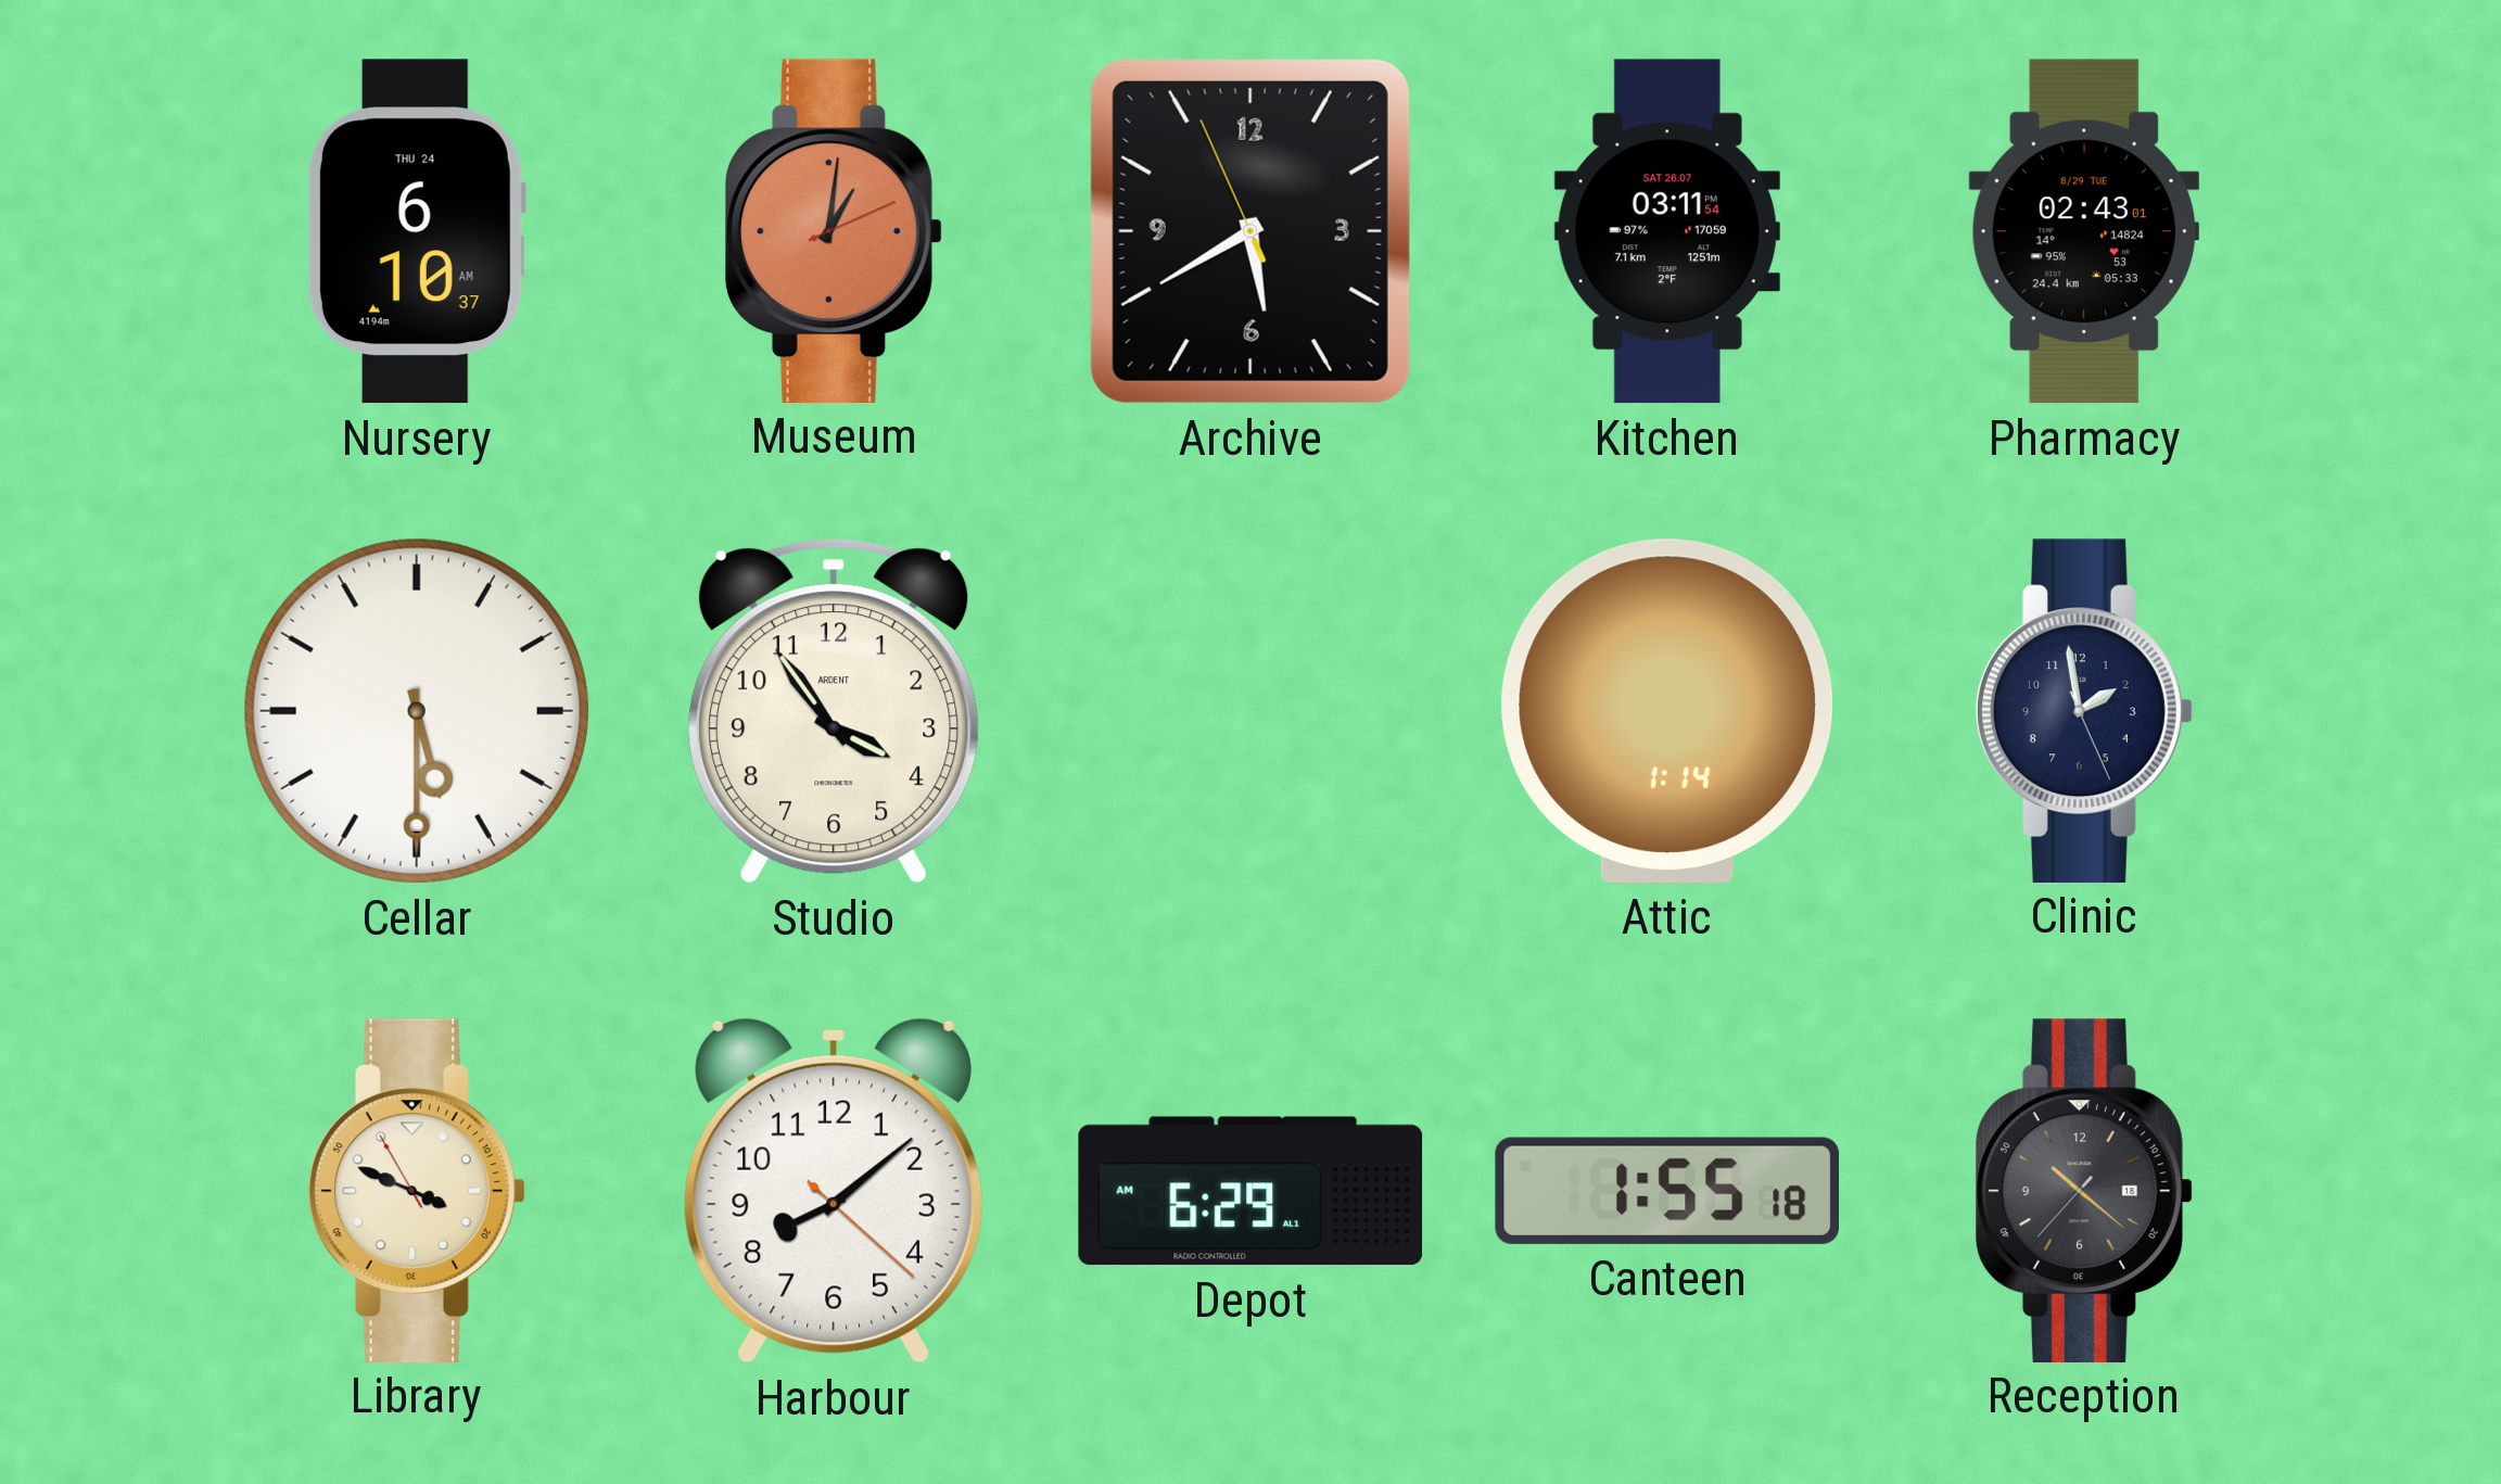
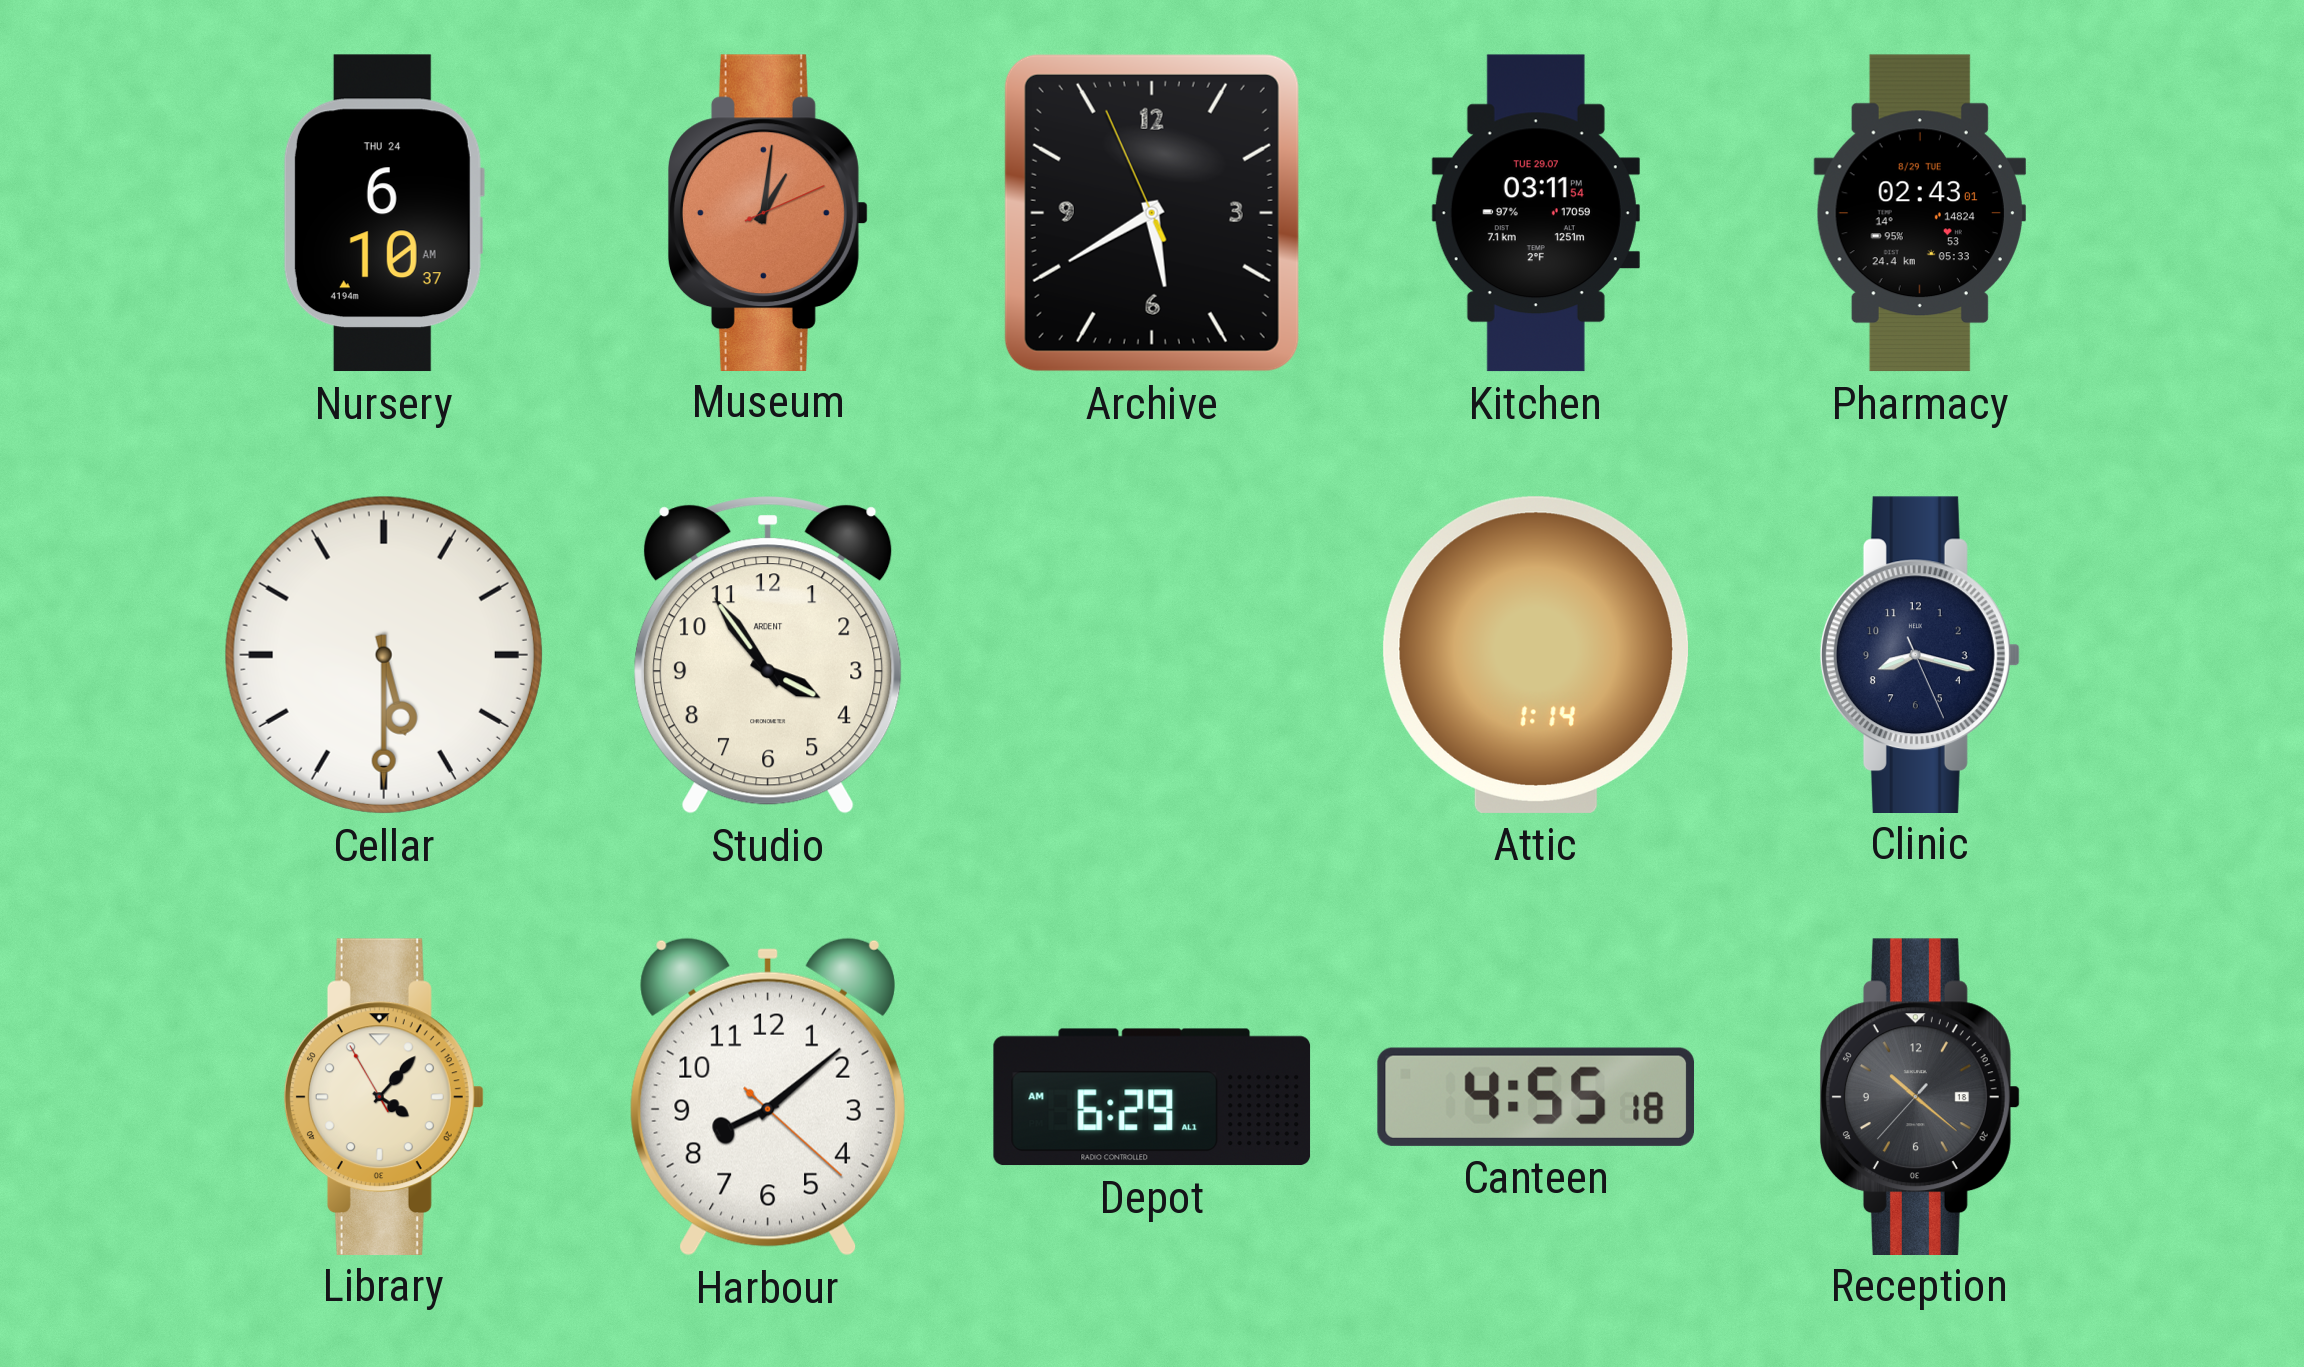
Kitchen date: SAT 26.07 -> TUE 29.07
Clinic: 1:58 -> 8:17
Library: 3:48 -> 4:06
Canteen: 1:55 -> 4:55
